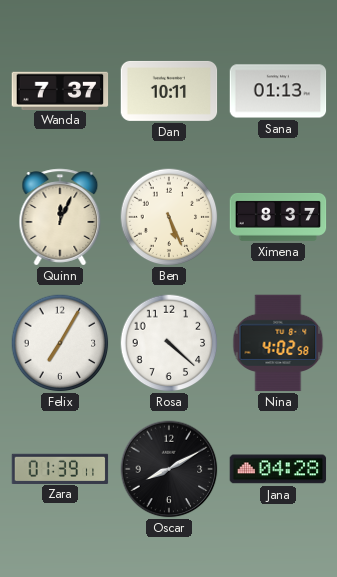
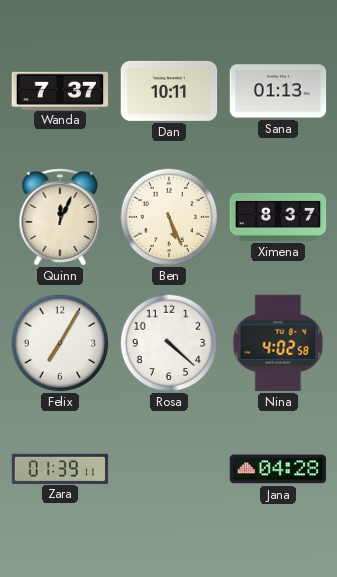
Oscar: 8:10 -> none
